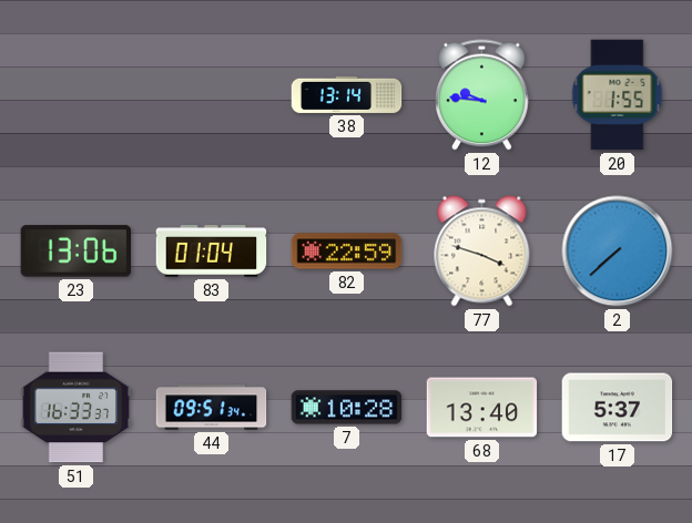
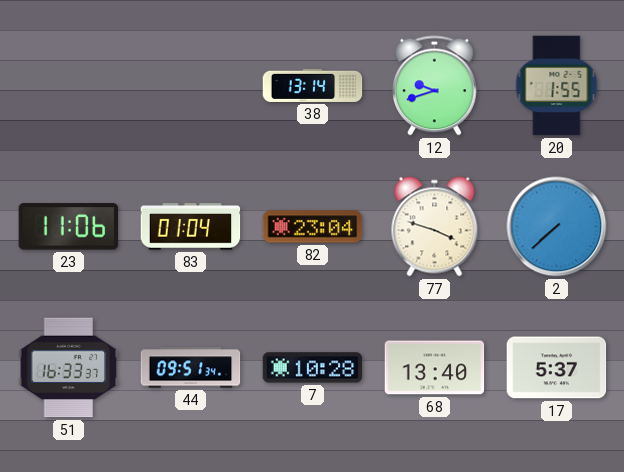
12: 9:46 -> 9:42
23: 13:06 -> 11:06
82: 22:59 -> 23:04
